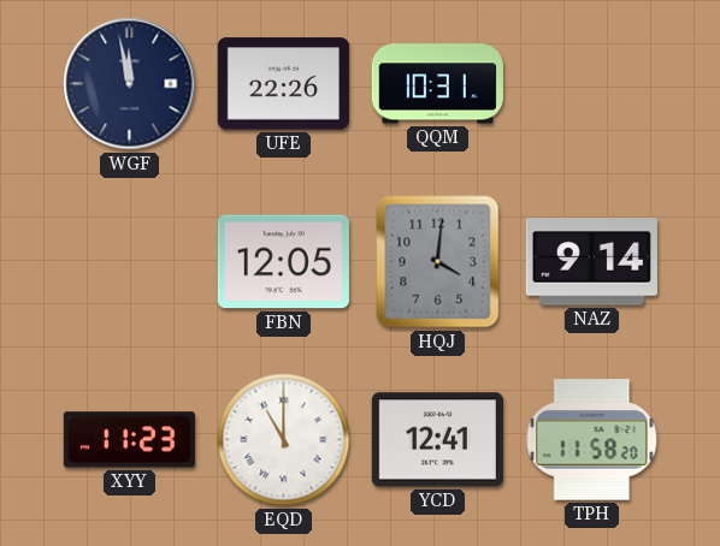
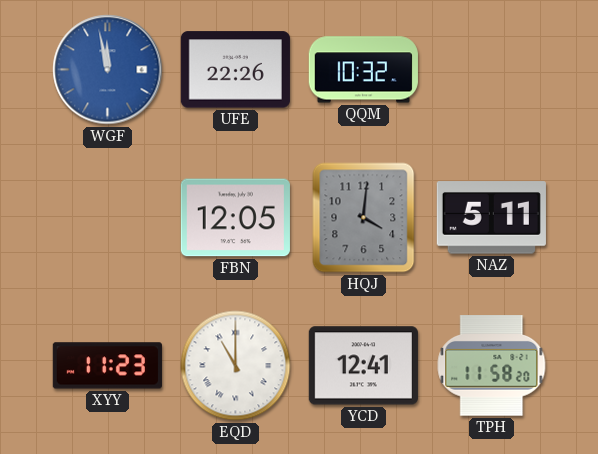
WGF dial: navy -> blue
QQM: 10:31 -> 10:32
NAZ: 9:14 -> 5:11
